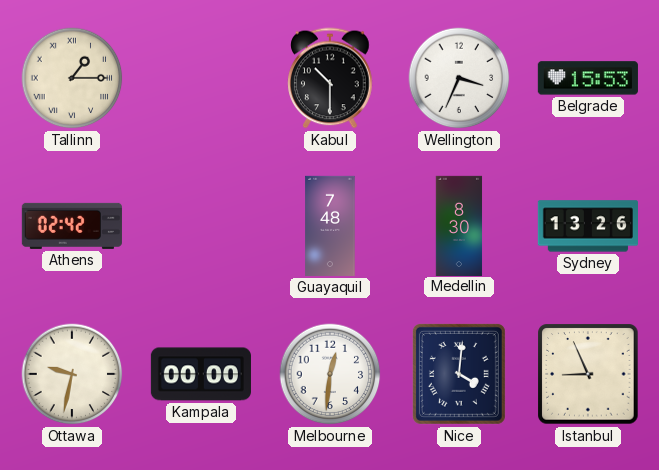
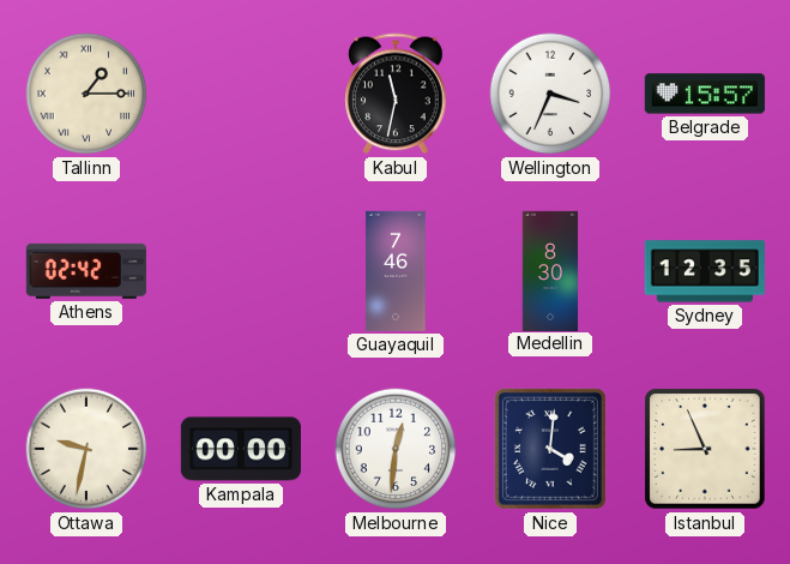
Kabul: 10:30 -> 11:32
Belgrade: 15:53 -> 15:57
Guayaquil: 7:48 -> 7:46
Sydney: 13:26 -> 12:35
